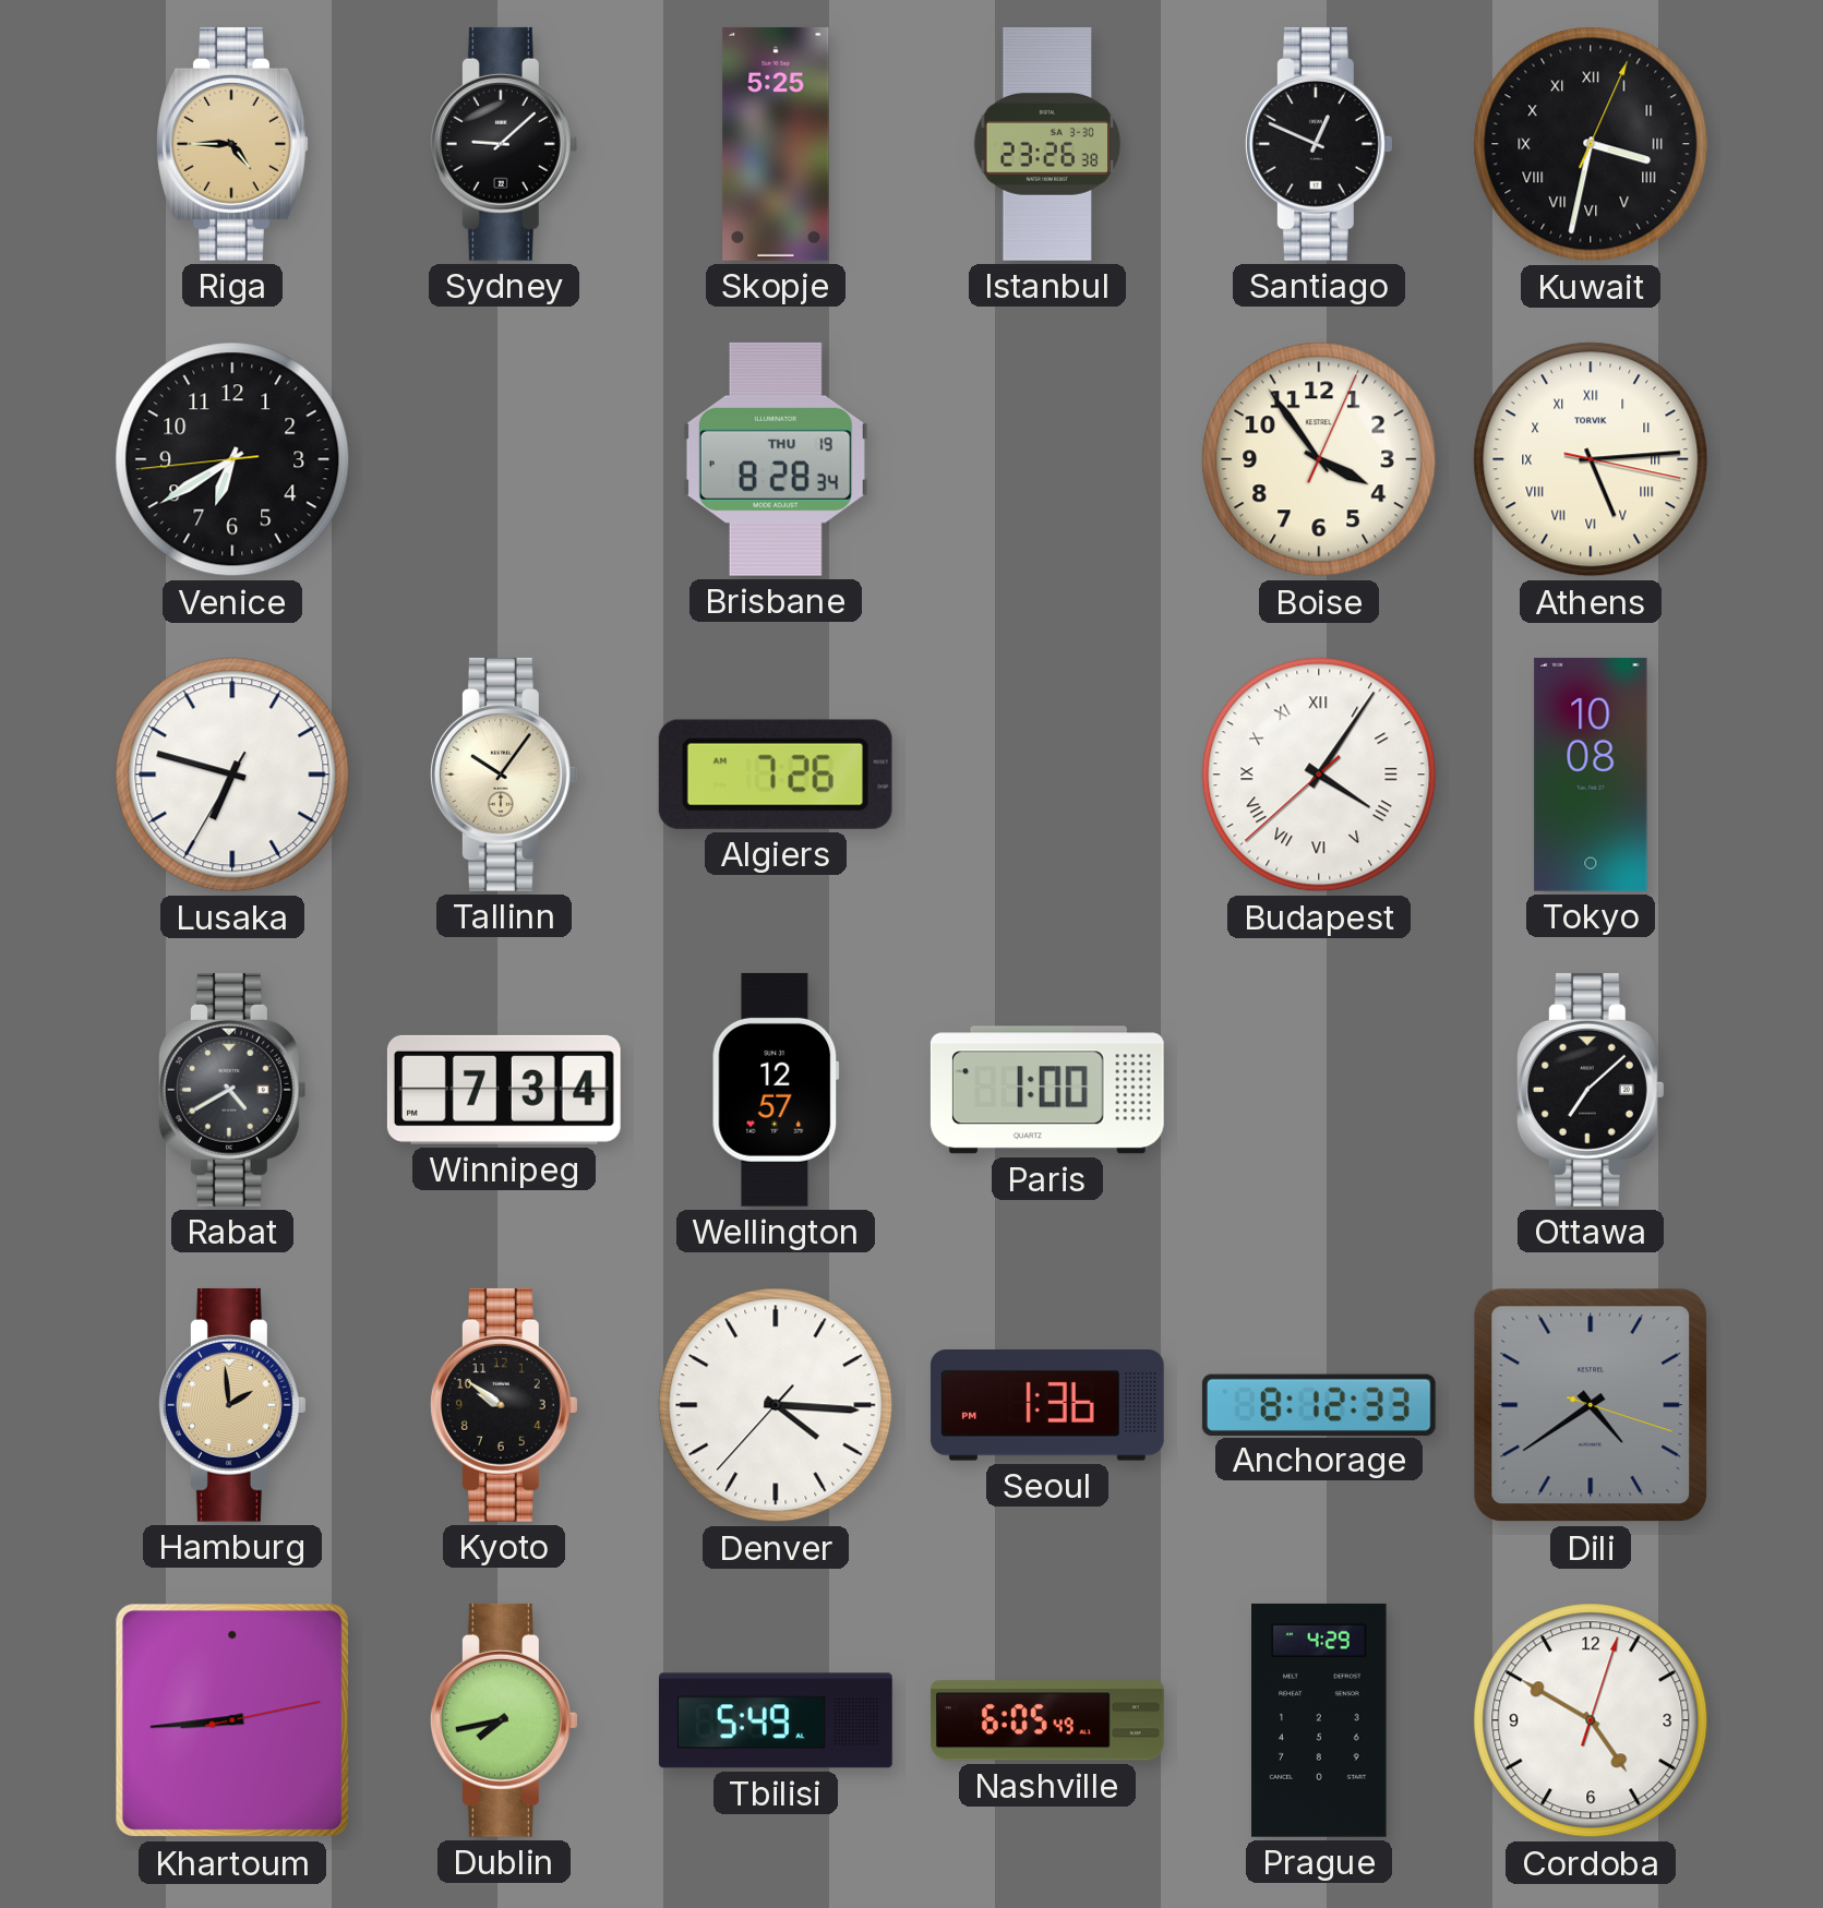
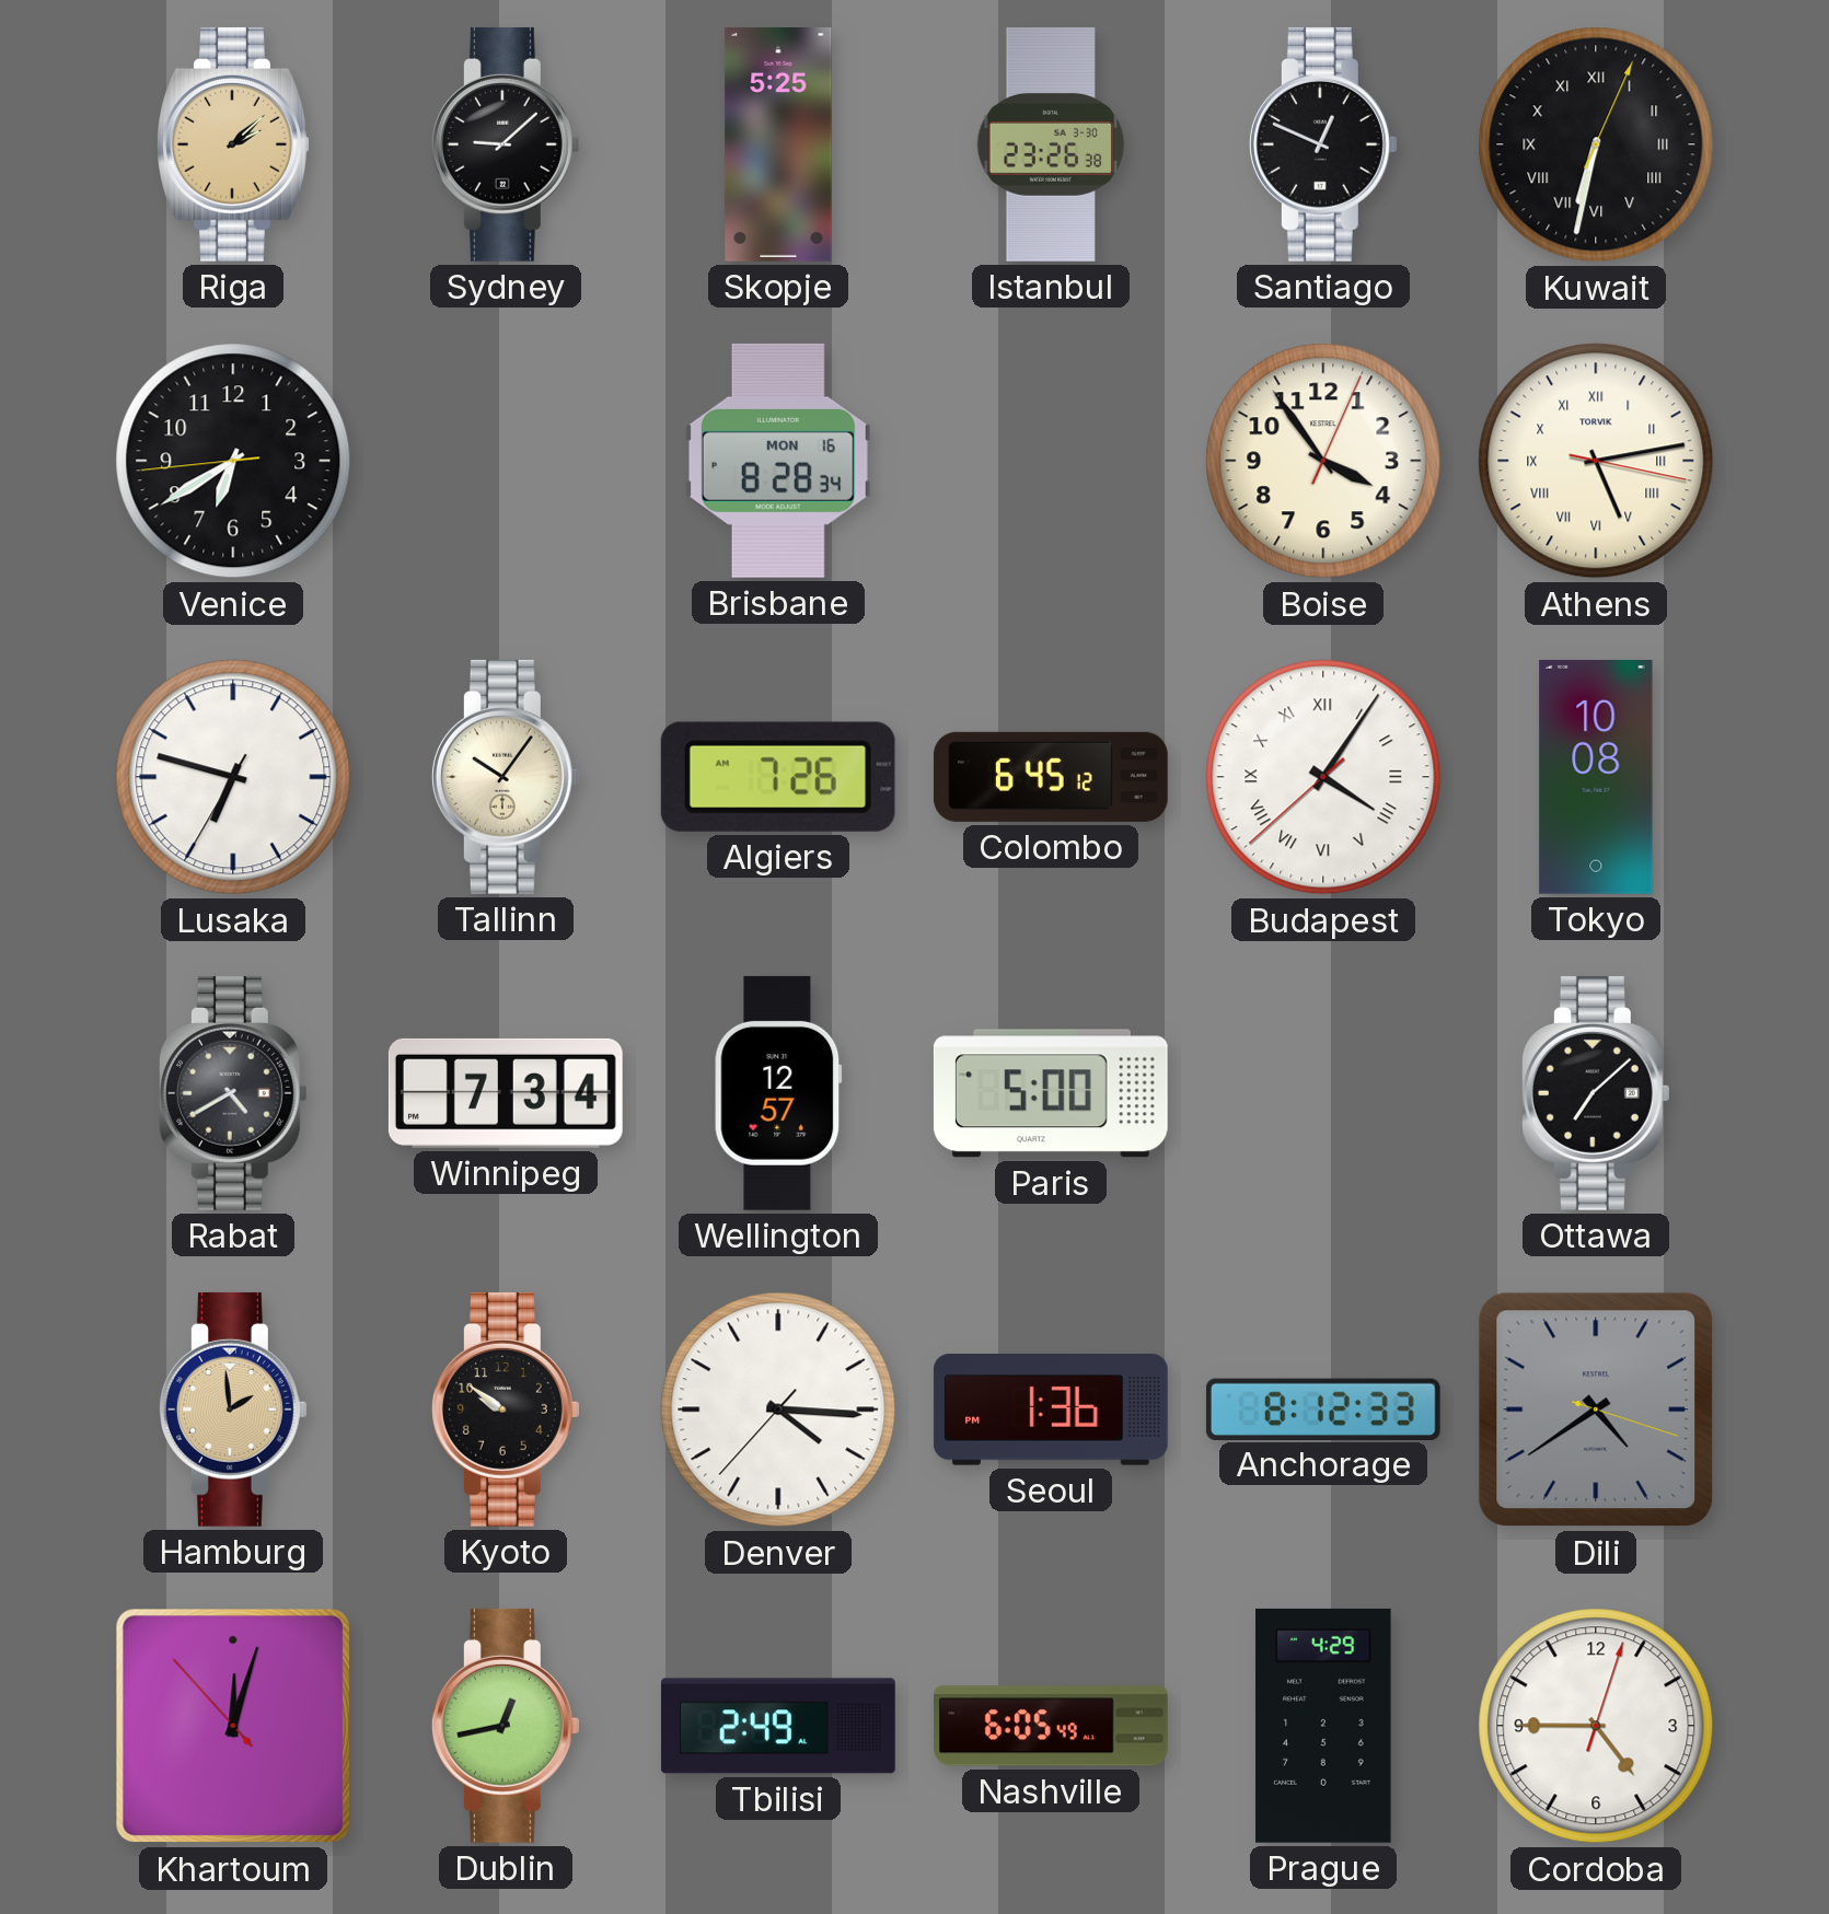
Riga: 4:45 -> 2:08
Kuwait: 3:32 -> 6:32
Brisbane date: THU 19 -> MON 16
Athens: 5:14 -> 5:13
Colombo: none -> 6:45
Paris: 1:00 -> 5:00
Khartoum: 8:44 -> 12:02
Dublin: 7:43 -> 12:43
Tbilisi: 5:49 -> 2:49
Cordoba: 4:50 -> 4:45
